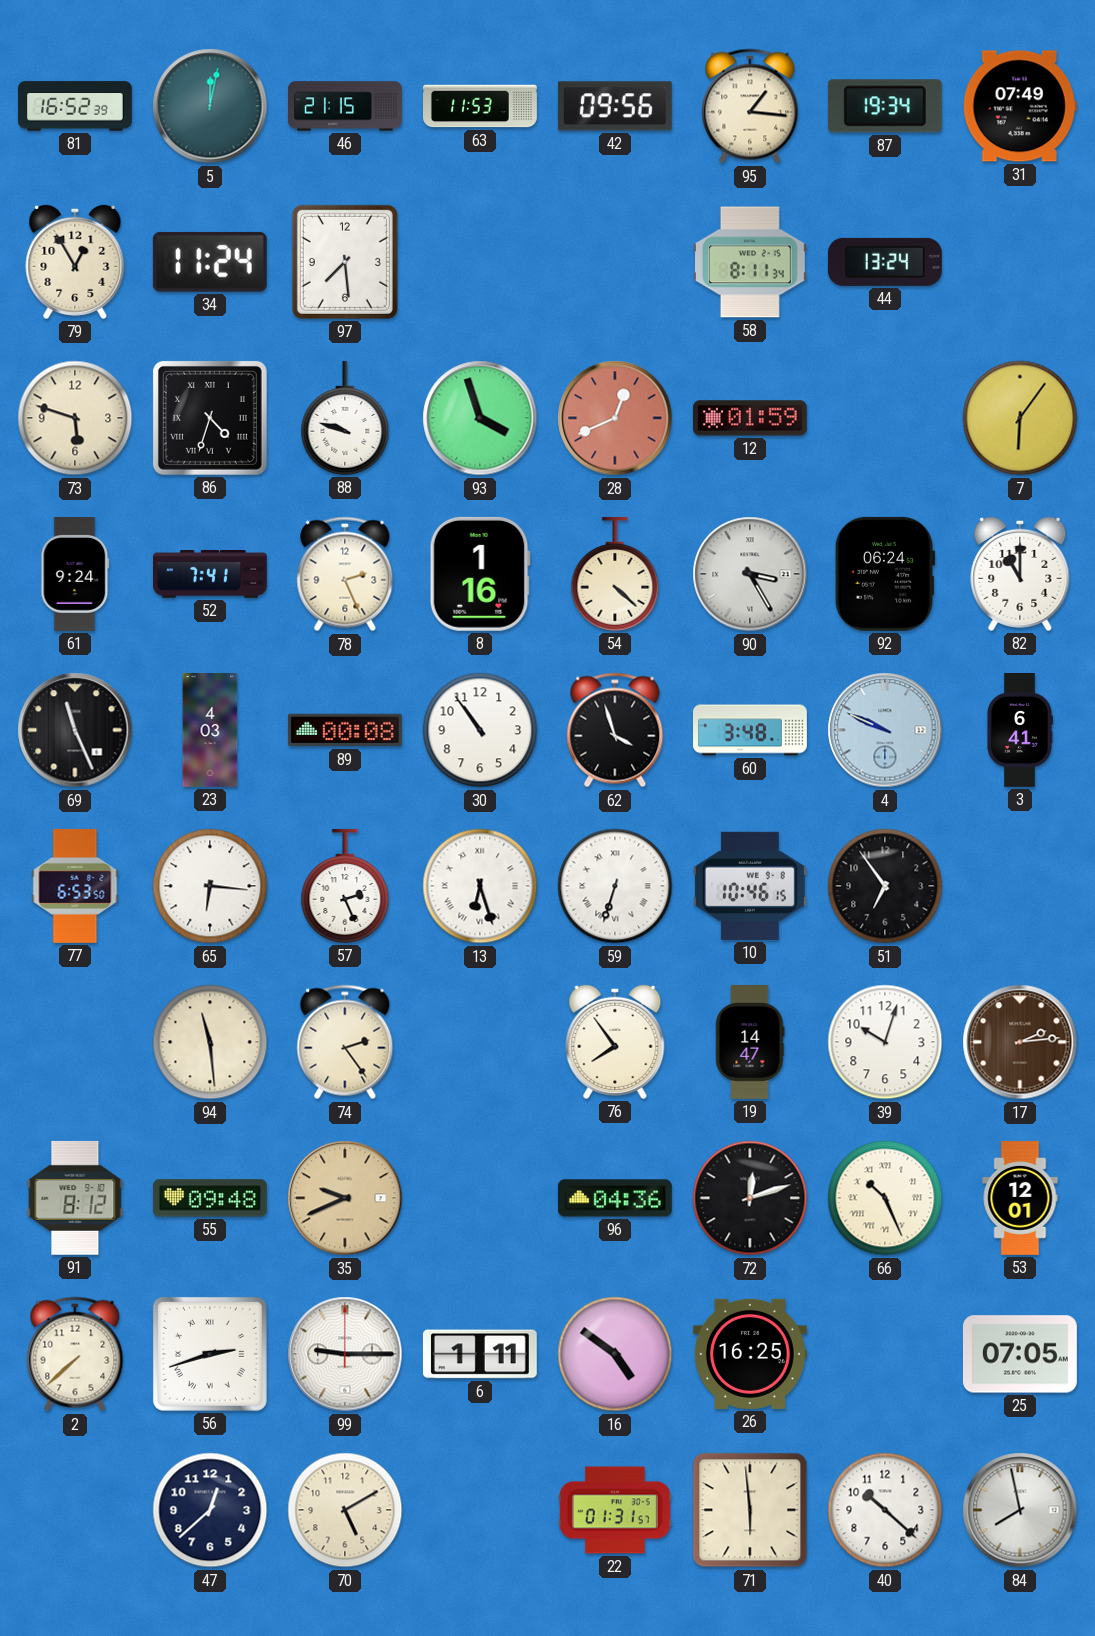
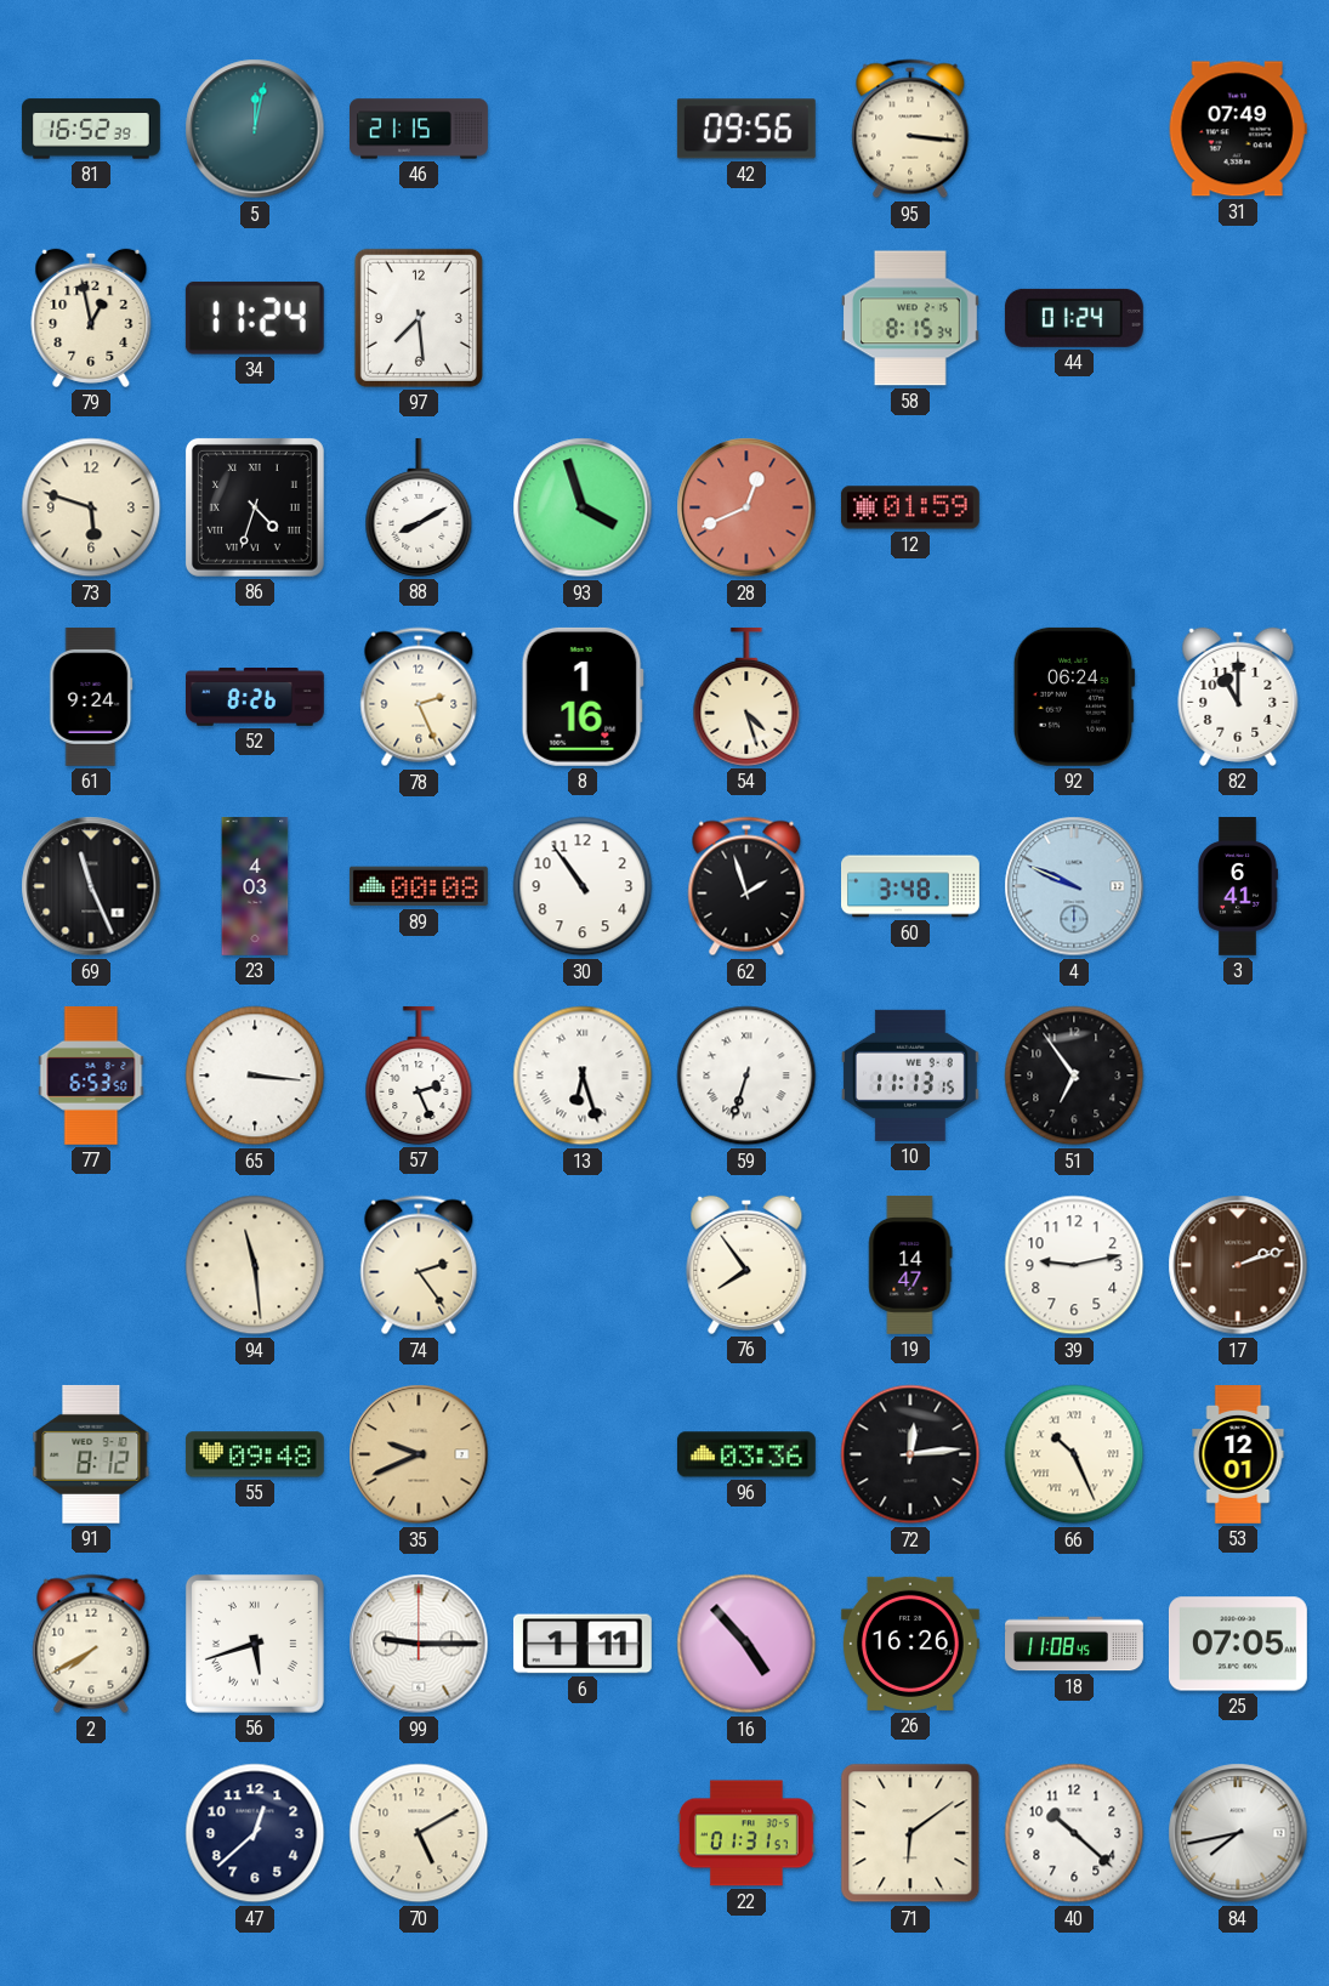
63: 11:53 -> none
95: 1:16 -> 3:16
87: 19:34 -> none
79: 12:55 -> 12:58
58: 8:11 -> 8:15
44: 13:24 -> 01:24
88: 9:48 -> 8:10
7: 6:06 -> none
52: 7:41 -> 8:26
54: 4:22 -> 4:27
90: 3:25 -> none
62: 3:57 -> 1:57
65: 6:16 -> 3:16
10: 10:46 -> 11:13
39: 10:03 -> 9:13
17: 2:14 -> 2:12
96: 04:36 -> 03:36
72: 12:12 -> 12:14
2: 7:38 -> 7:40
56: 2:42 -> 5:42
16: 4:51 -> 4:53
26: 16:25 -> 16:26
18: none -> 11:08
71: 5:59 -> 6:09
84: 7:58 -> 7:43
